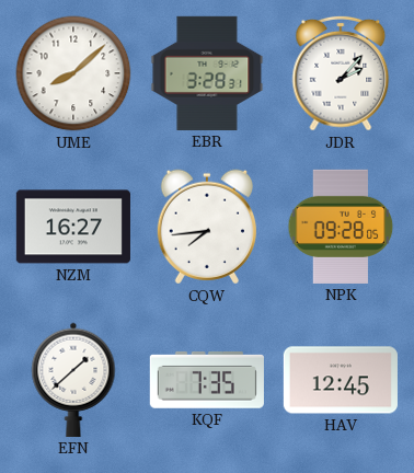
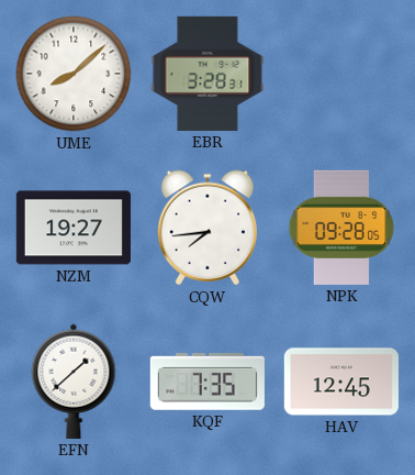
JDR: 2:07 -> none
NZM: 16:27 -> 19:27
